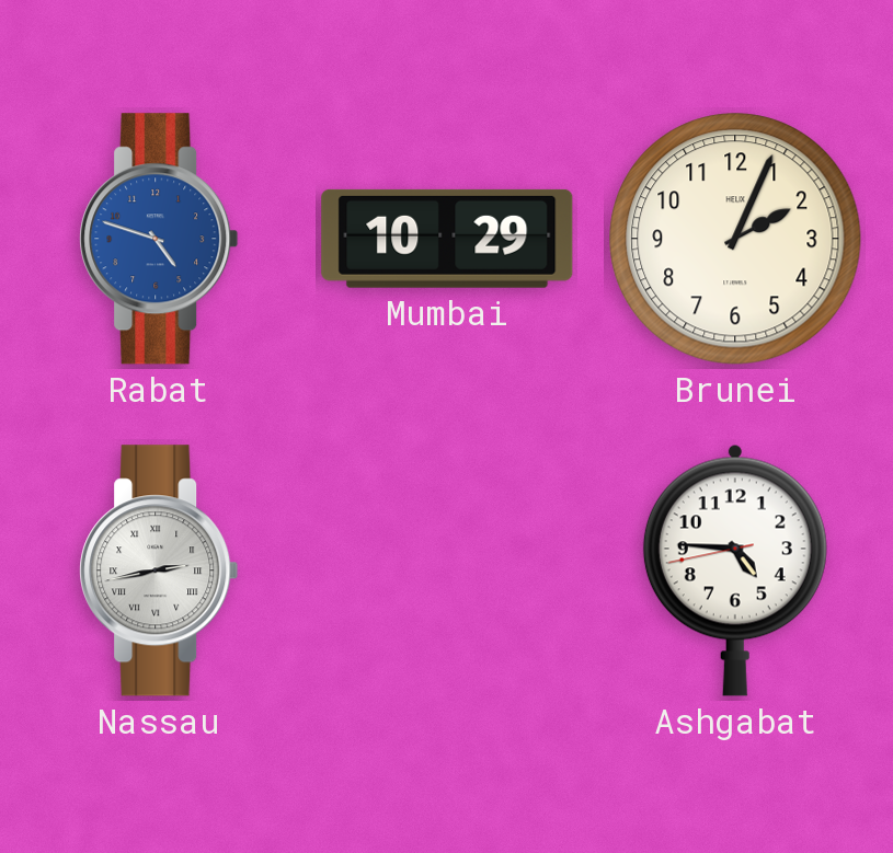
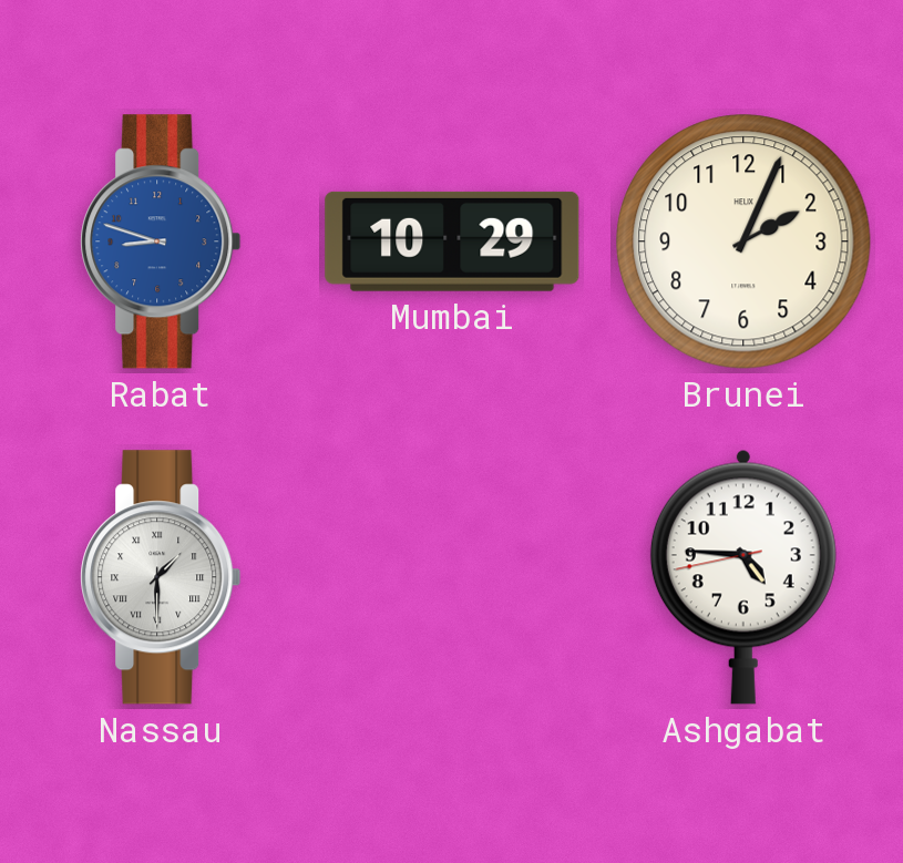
Rabat: 4:48 -> 8:48
Nassau: 2:43 -> 1:30
